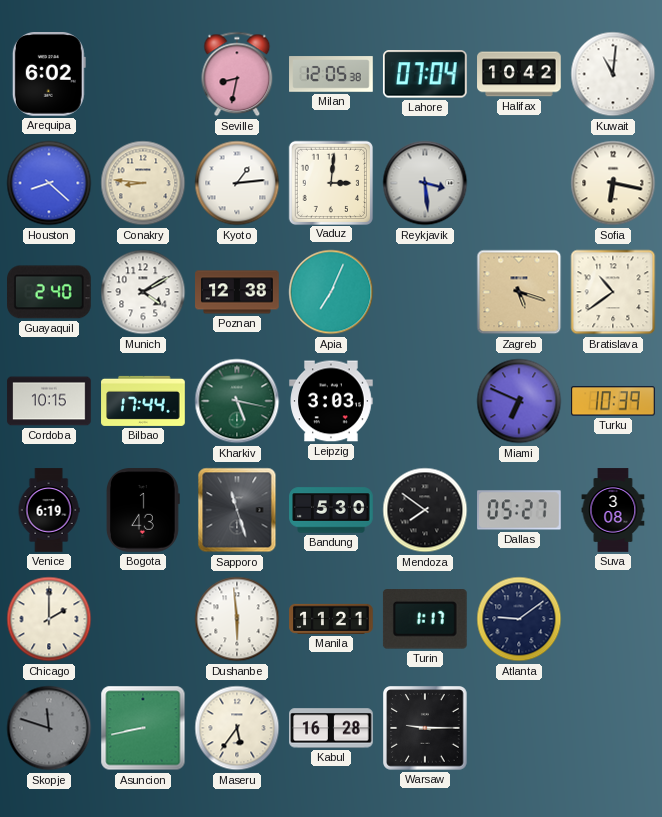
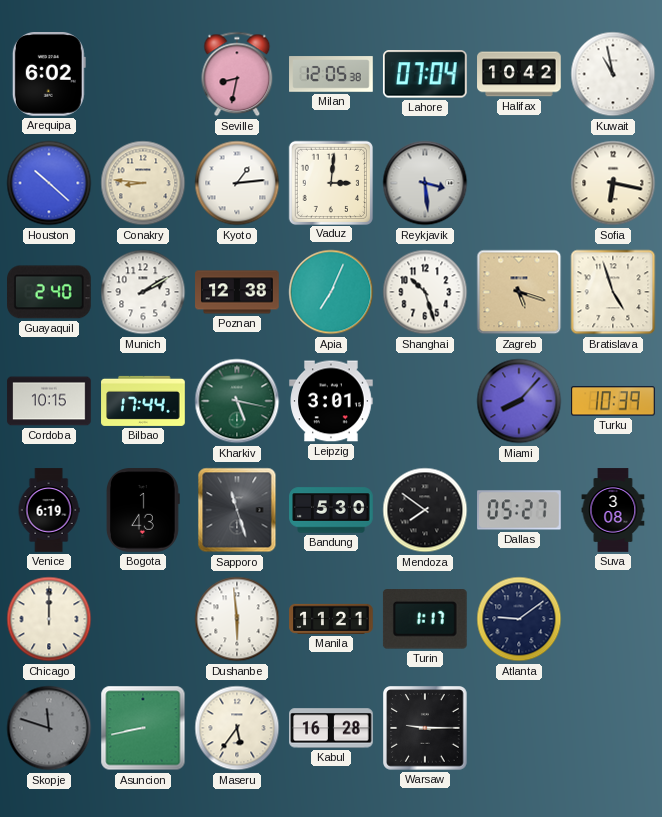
Kuwait: 11:01 -> 10:58
Houston: 8:22 -> 10:22
Munich: 4:10 -> 2:10
Shanghai: none -> 10:27
Bratislava: 10:39 -> 4:57
Leipzig: 3:03 -> 3:01
Miami: 6:49 -> 8:07
Chicago: 2:00 -> 12:00
